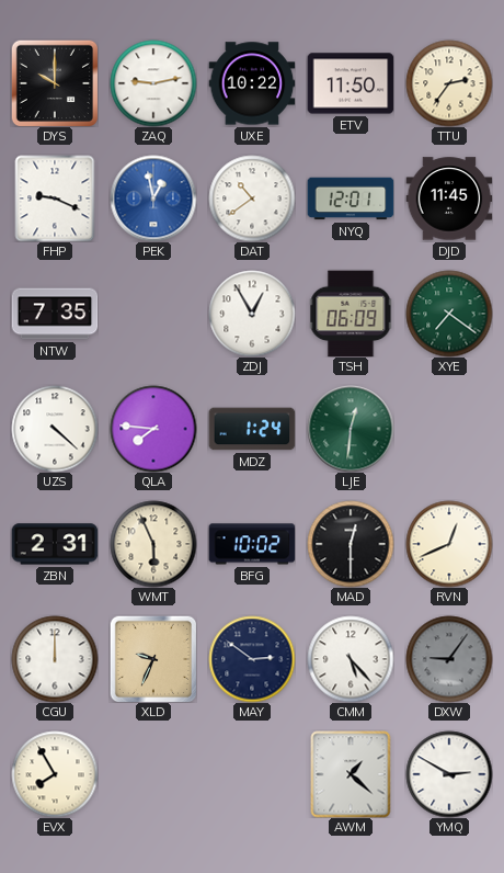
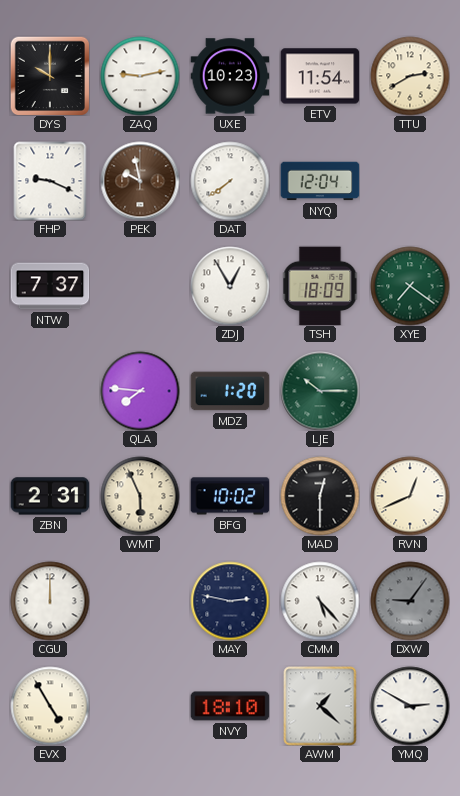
UXE: 10:22 -> 10:23
ETV: 11:50 -> 11:54
TTU: 2:36 -> 2:40
PEK: 12:58 -> 9:58
PEK dial: blue -> brown
DAT: 10:39 -> 7:39
NYQ: 12:01 -> 12:04
DJD: 11:45 -> none
NTW: 7:35 -> 7:37
TSH: 06:09 -> 18:09
UZS: 4:22 -> none
MDZ: 1:24 -> 1:20
LJE: 12:31 -> 10:15
XLD: 9:34 -> none
MAY: 2:51 -> 2:47
EVX: 7:55 -> 4:55
NVY: none -> 18:10
